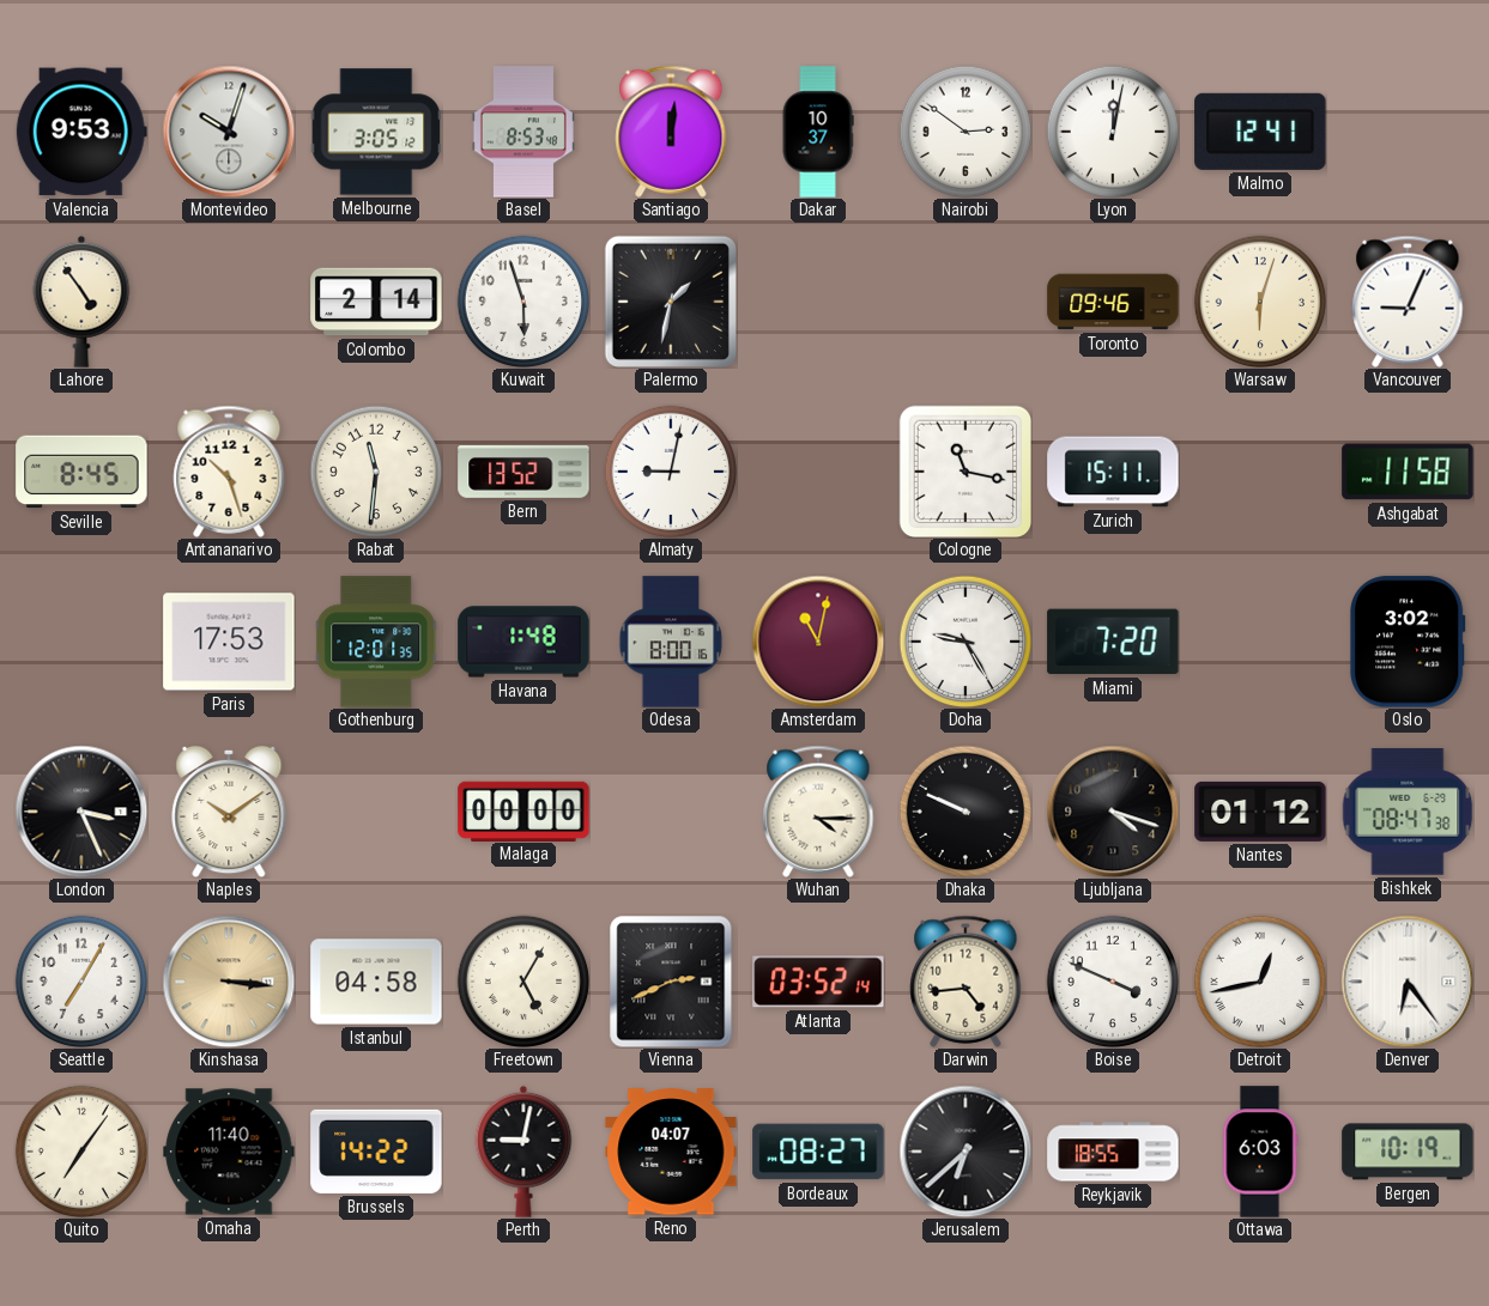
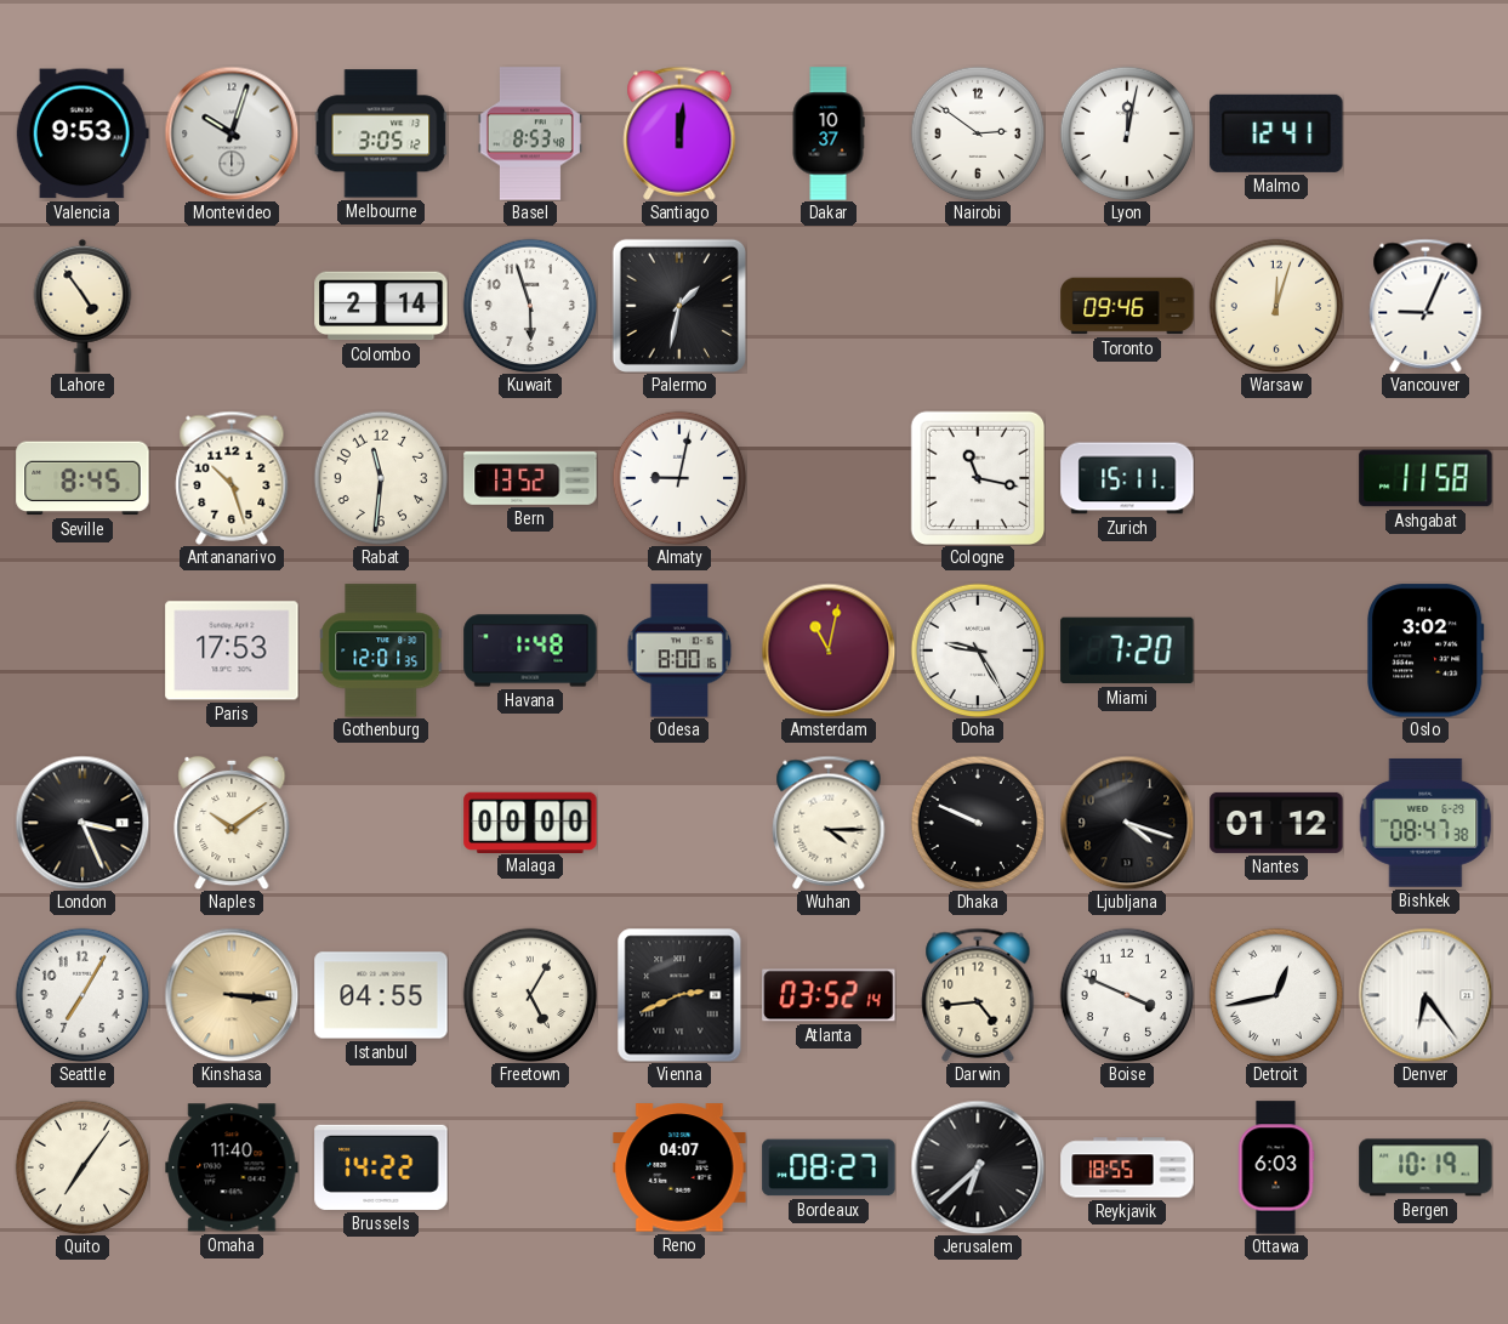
Warsaw: 6:03 -> 12:03
Istanbul: 04:58 -> 04:55
Perth: 9:02 -> none
